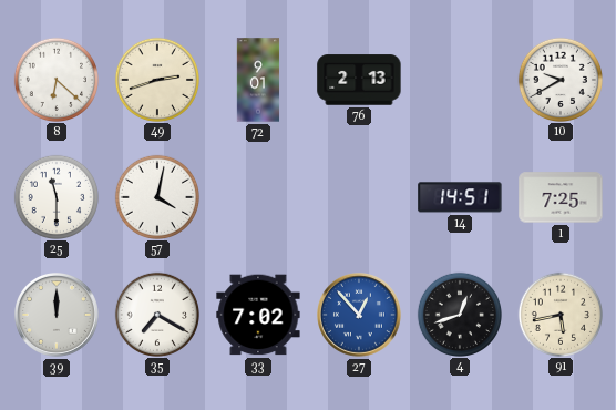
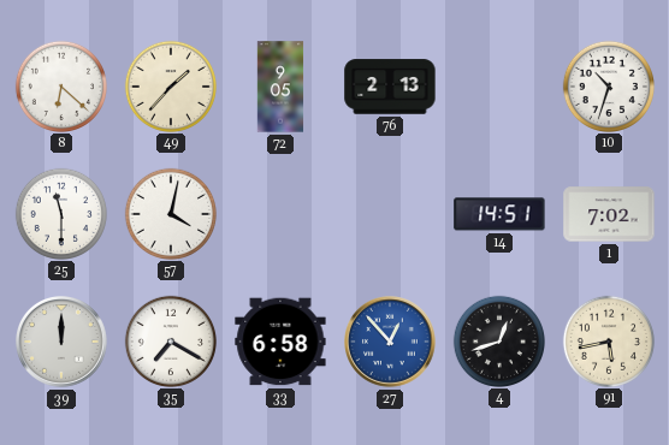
49: 2:42 -> 1:37
72: 9:01 -> 9:05
10: 9:40 -> 10:33
1: 7:25 -> 7:02
33: 7:02 -> 6:58
